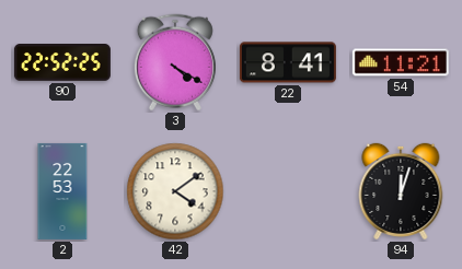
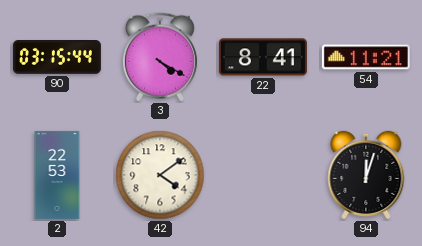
90: 22:52 -> 03:15
